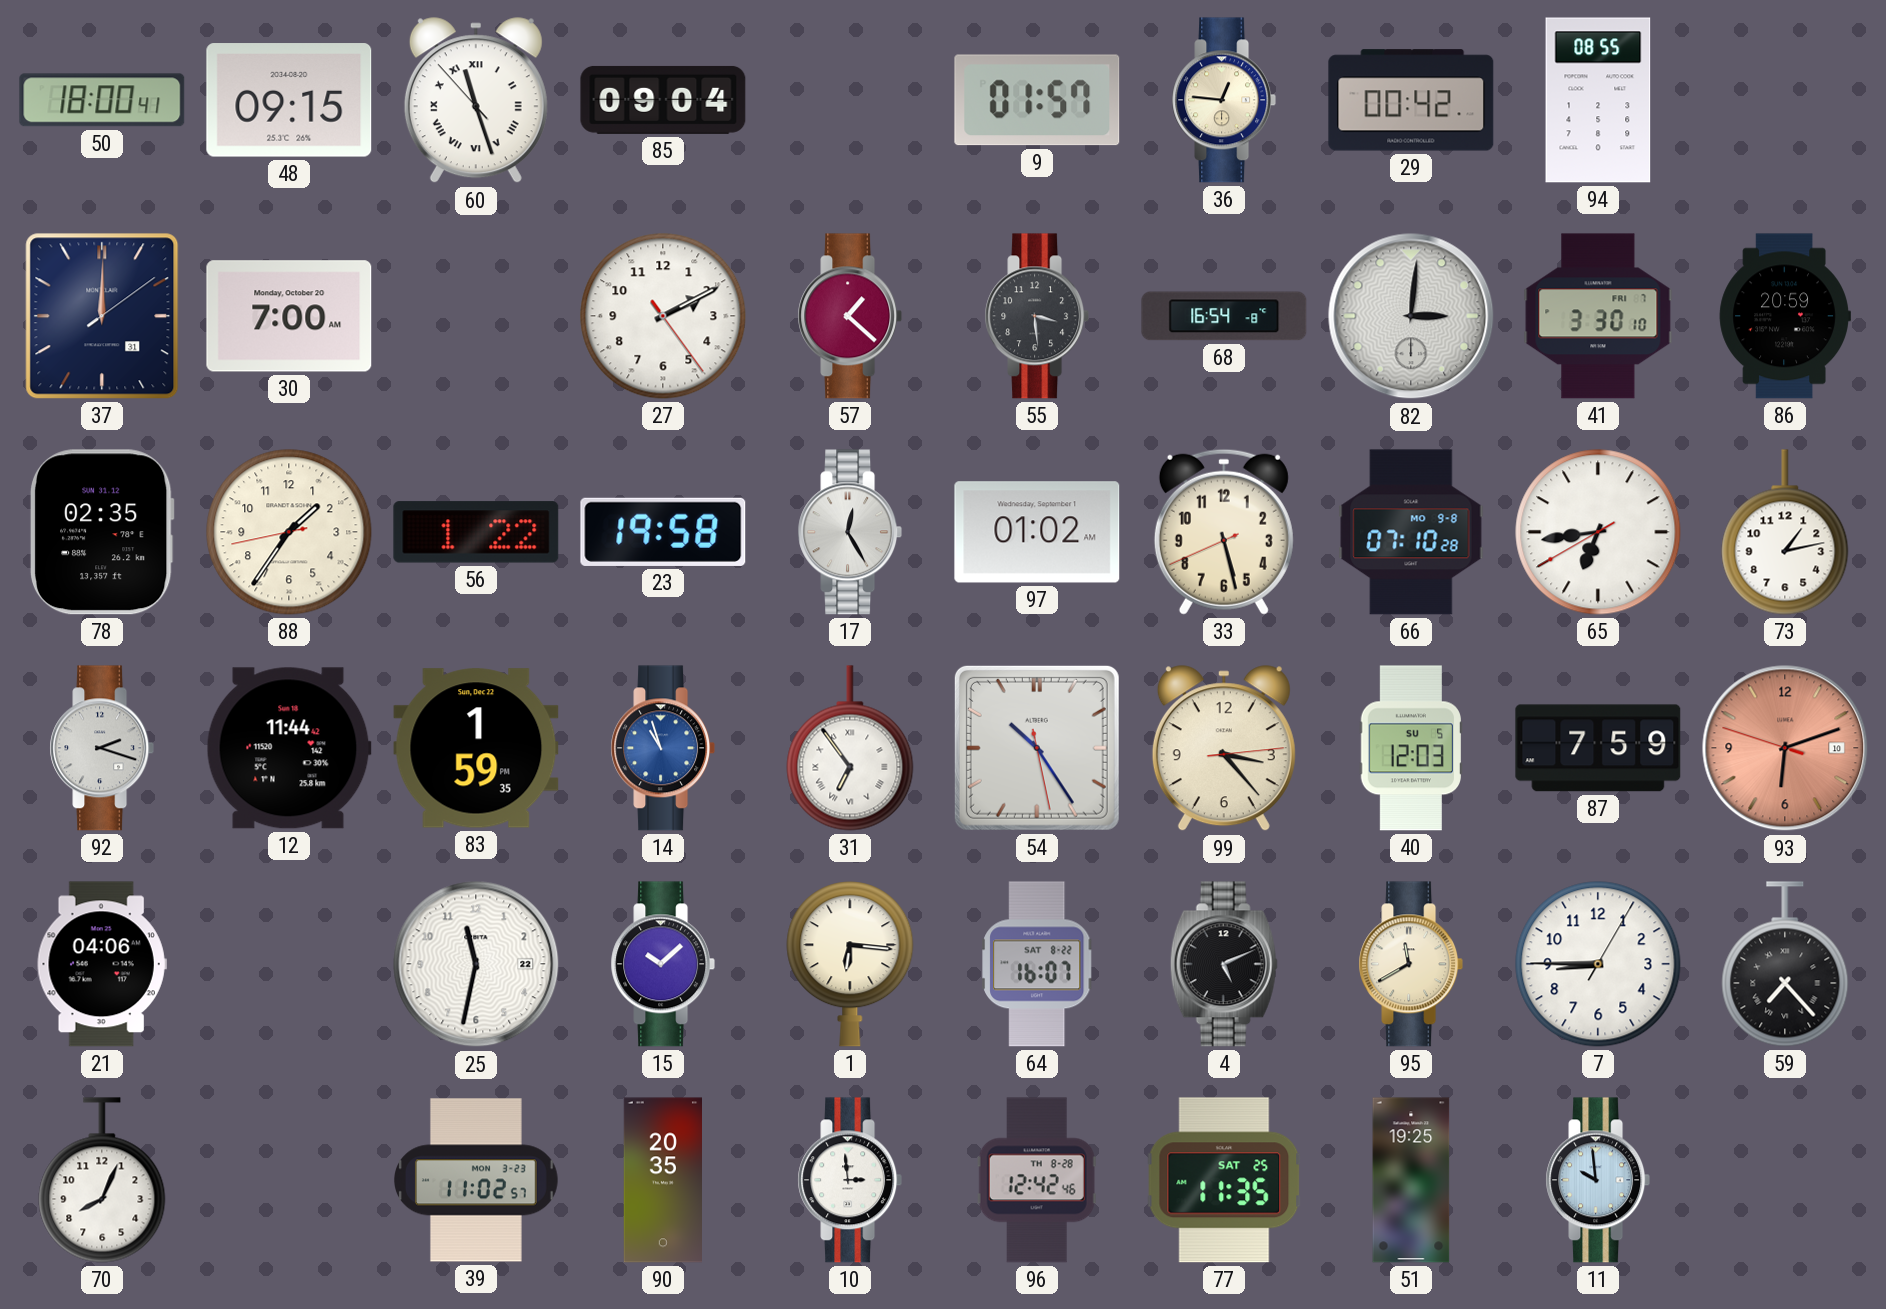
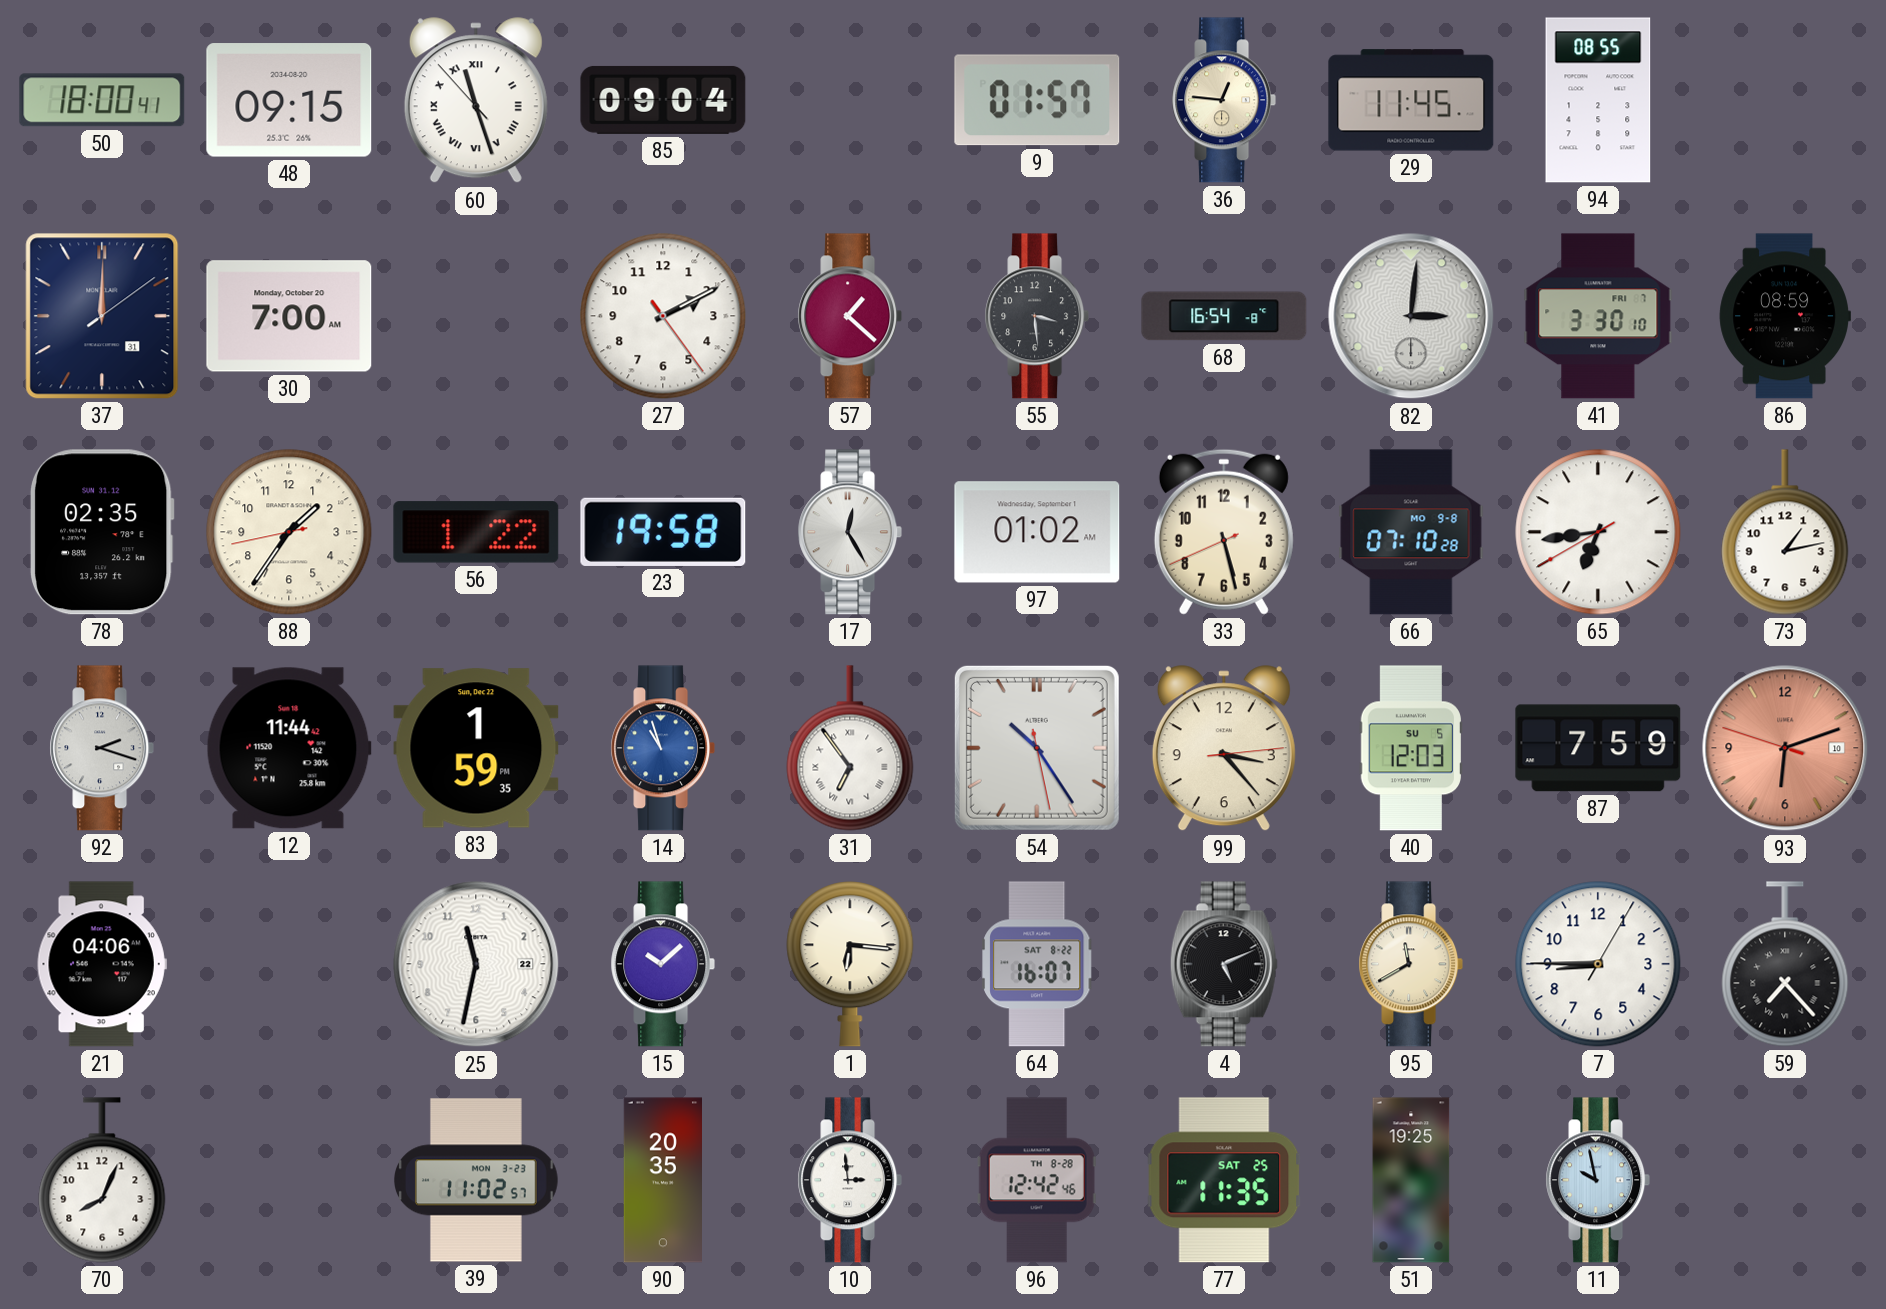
29: 00:42 -> 11:45
86: 20:59 -> 08:59
11: 9:59 -> 9:58
